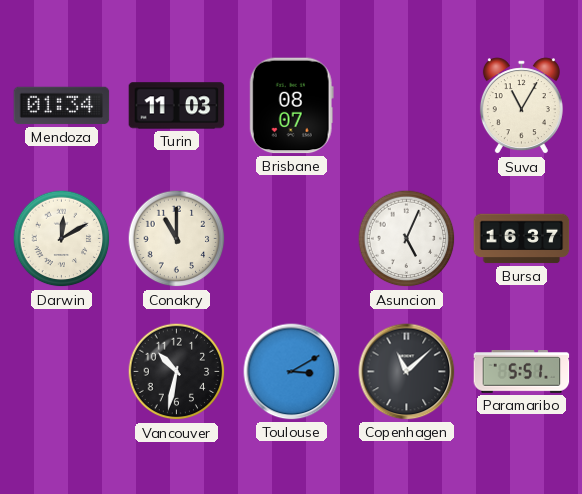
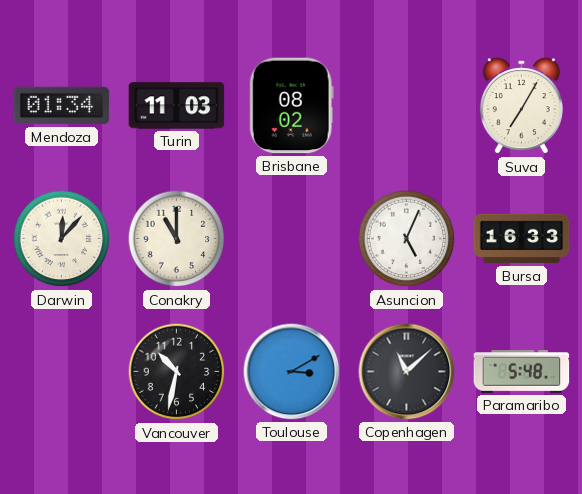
Brisbane: 08:07 -> 08:02
Suva: 11:05 -> 7:05
Darwin: 12:10 -> 12:07
Bursa: 16:37 -> 16:33
Paramaribo: 5:51 -> 5:48
